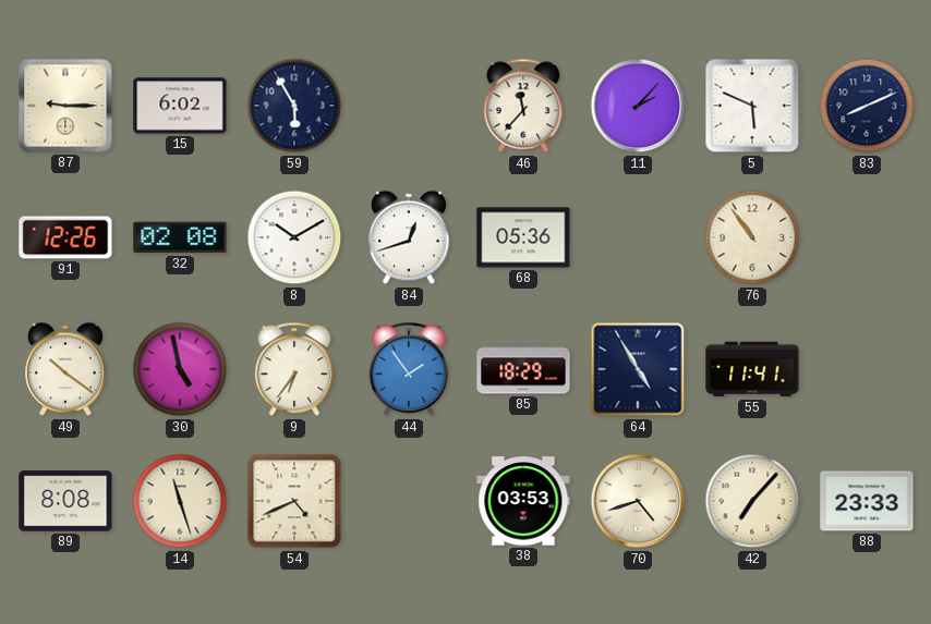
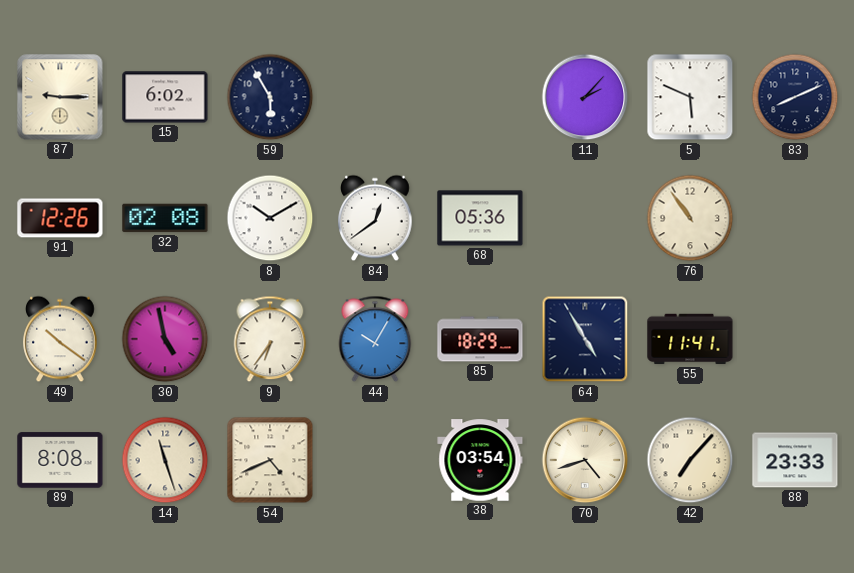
46: 11:37 -> none
84: 12:42 -> 12:39
44: 1:54 -> 10:05
38: 03:53 -> 03:54
